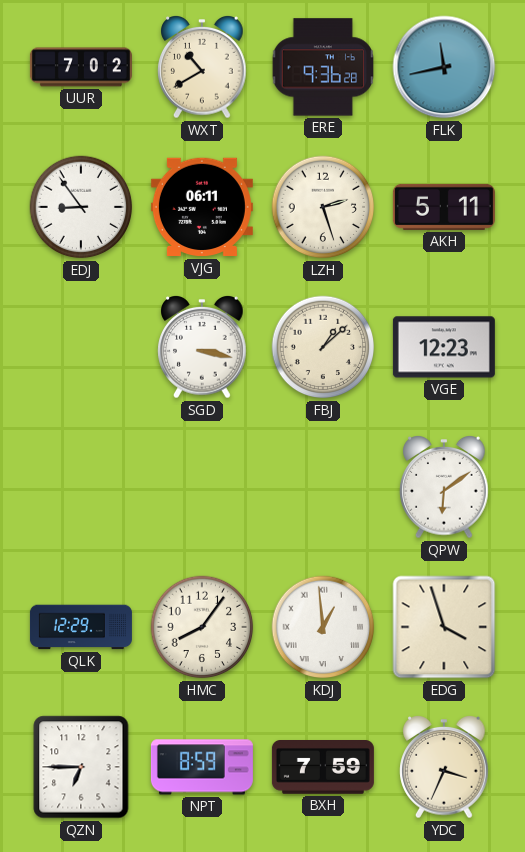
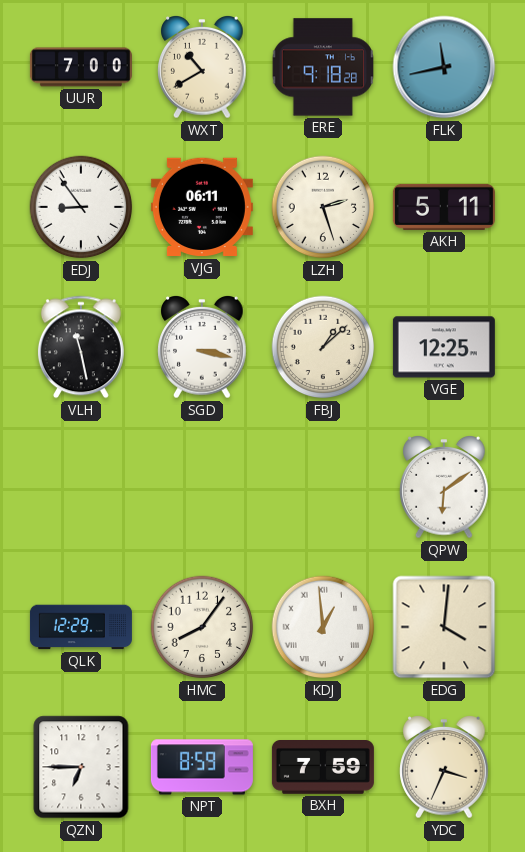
UUR: 7:02 -> 7:00
ERE: 9:36 -> 9:18
VLH: none -> 11:28
VGE: 12:23 -> 12:25
EDG: 3:57 -> 4:01
